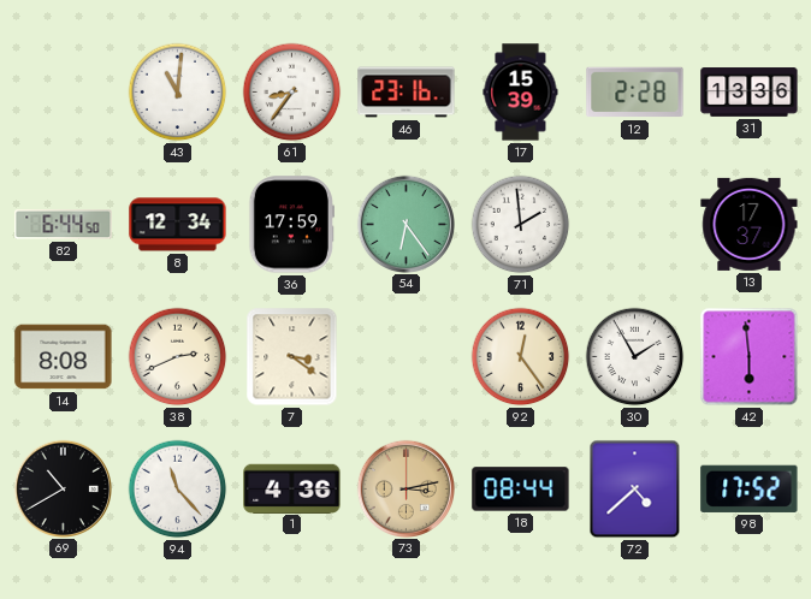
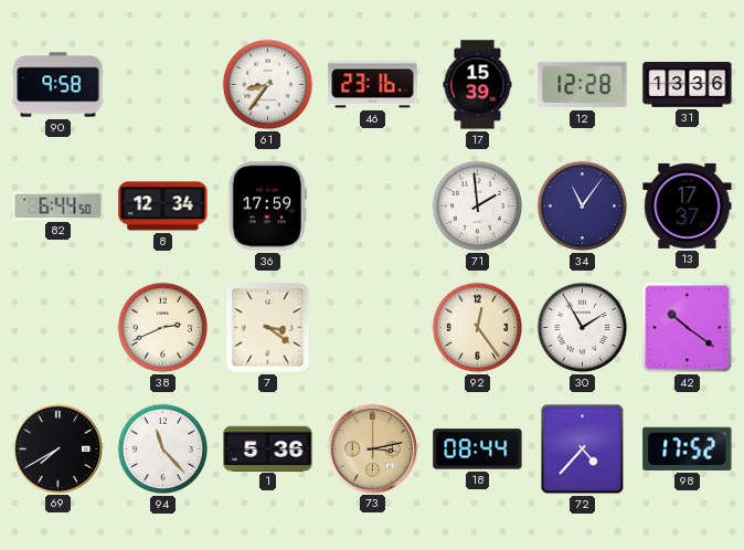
90: none -> 9:58
43: 11:01 -> none
12: 2:28 -> 12:28
54: 6:24 -> none
34: none -> 11:06
14: 8:08 -> none
42: 5:59 -> 10:21
69: 10:40 -> 7:40
1: 4:36 -> 5:36
72: 4:38 -> 4:37
